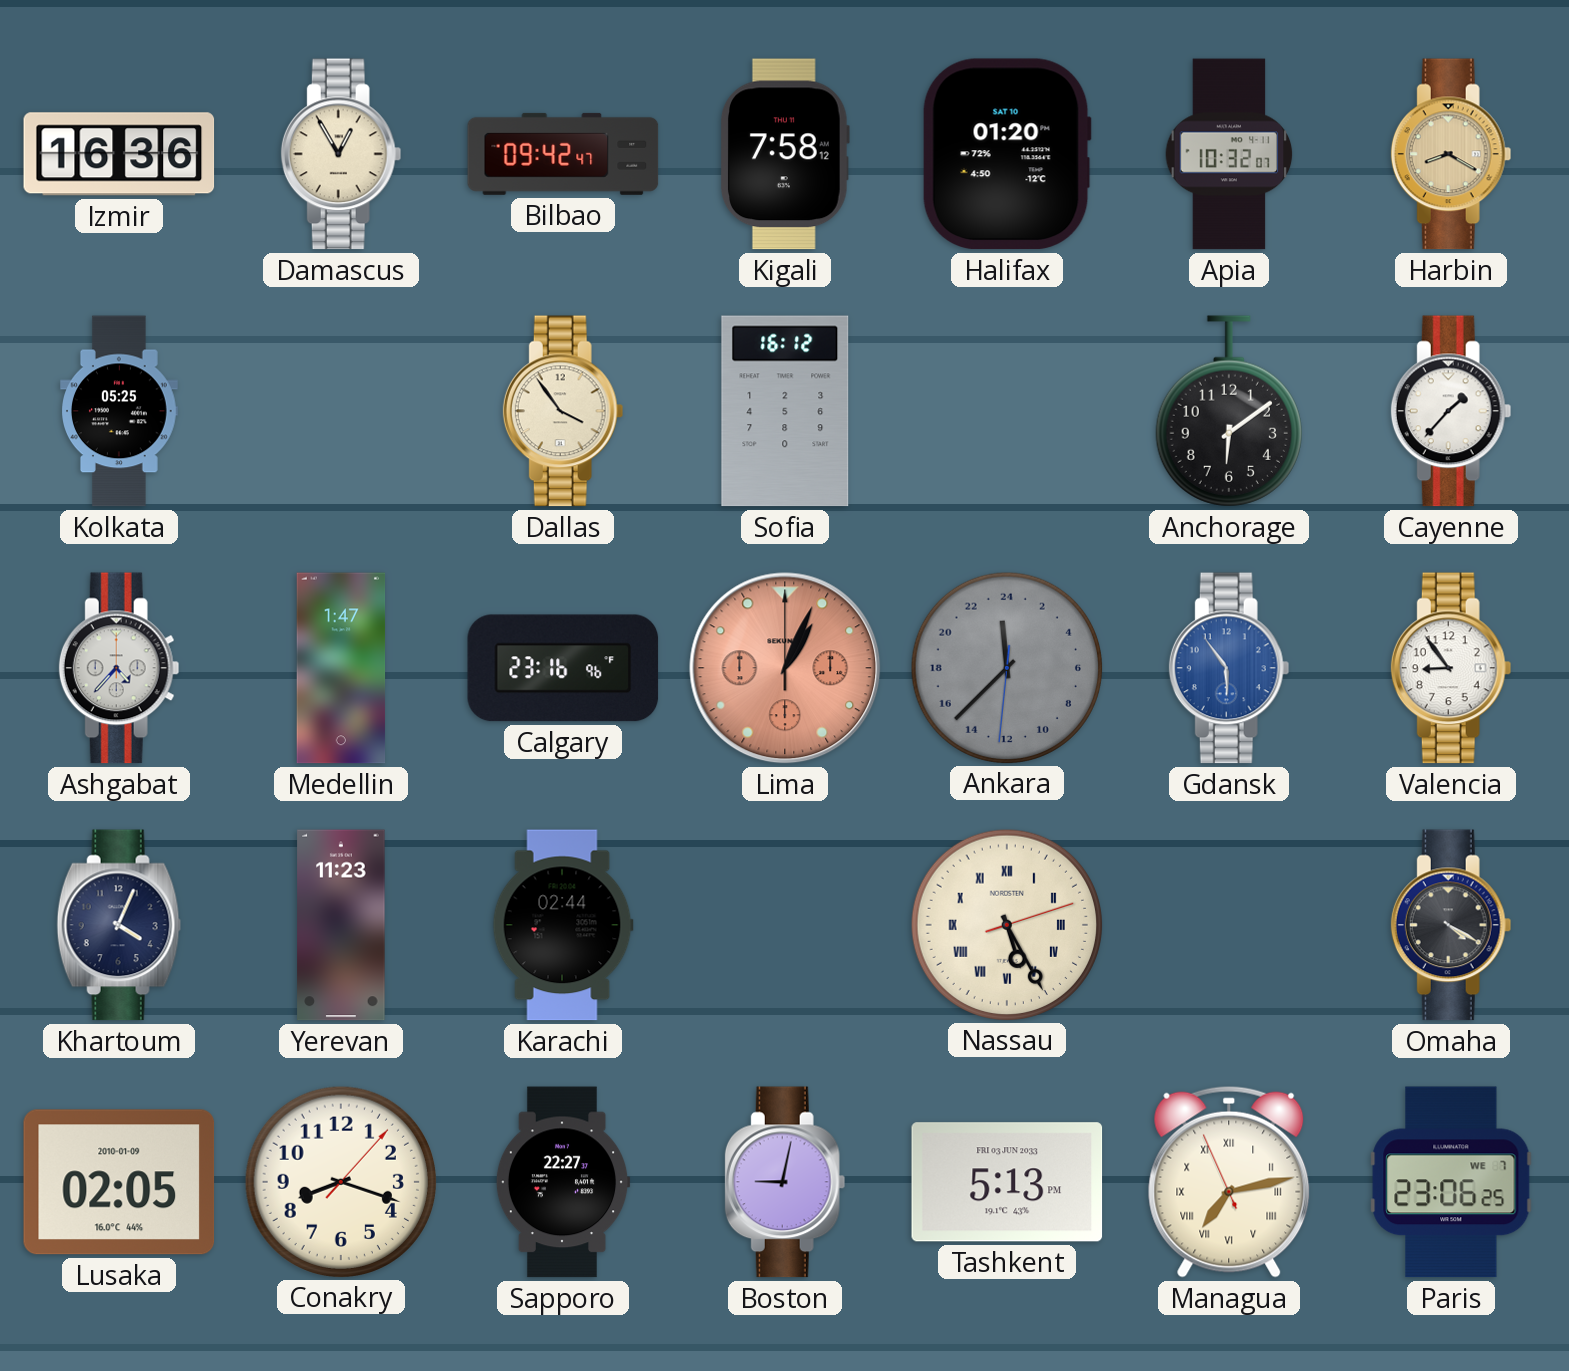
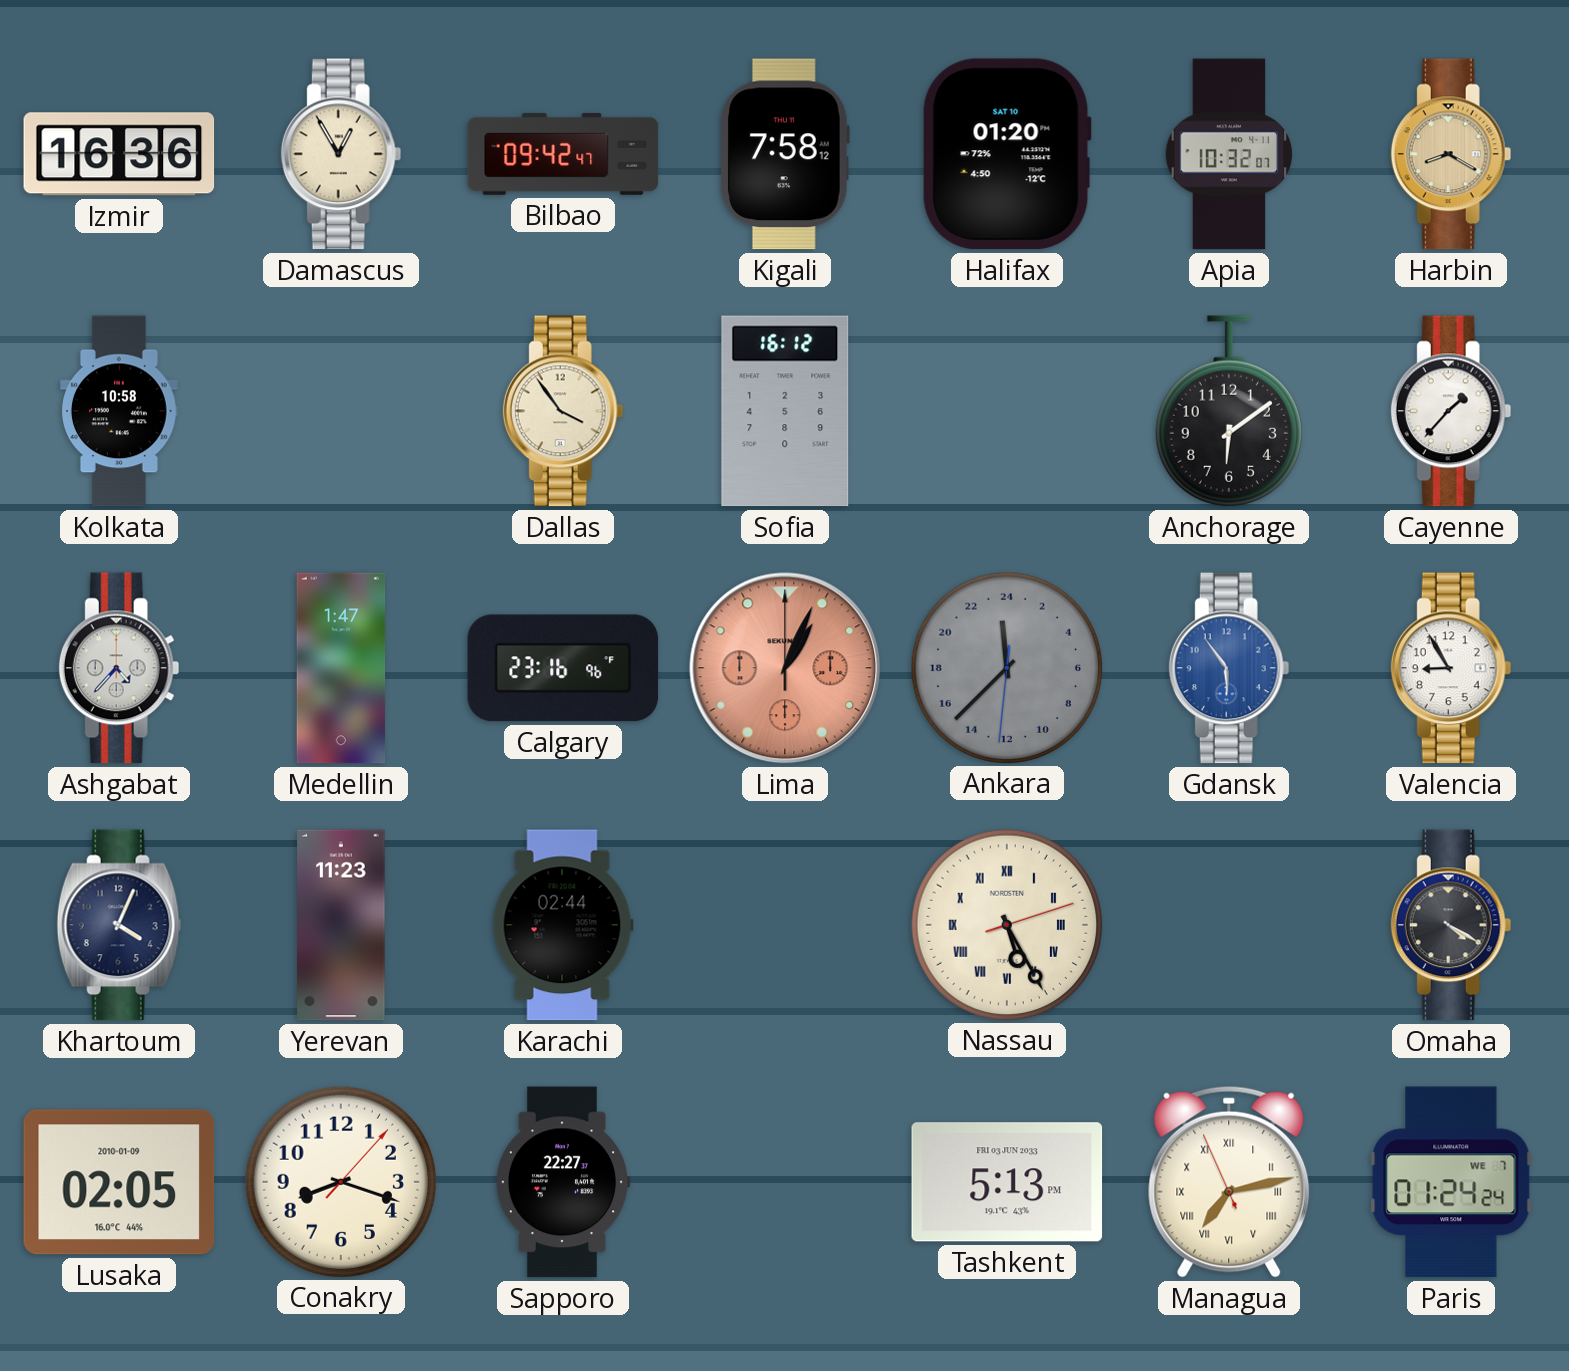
Kolkata: 05:25 -> 10:58
Valencia: 8:54 -> 8:55
Boston: 9:02 -> none
Paris: 23:06 -> 01:24
